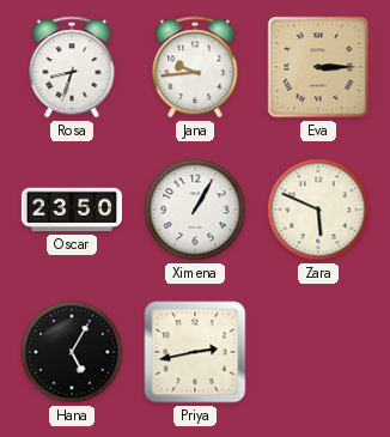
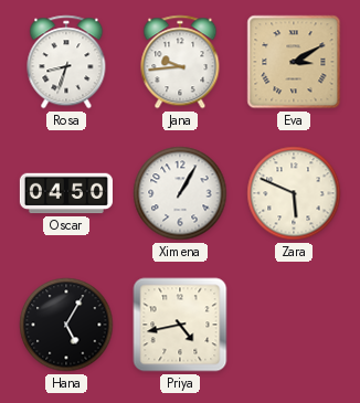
Eva: 3:15 -> 3:10
Oscar: 23:50 -> 04:50
Priya: 2:43 -> 4:43
